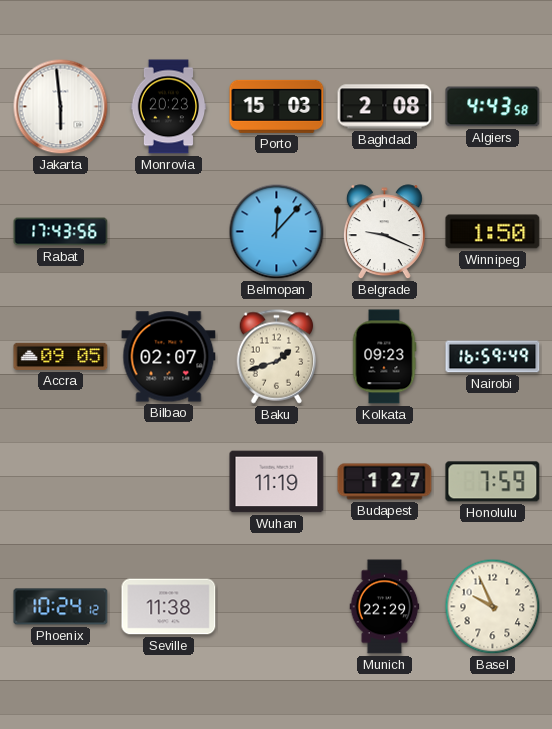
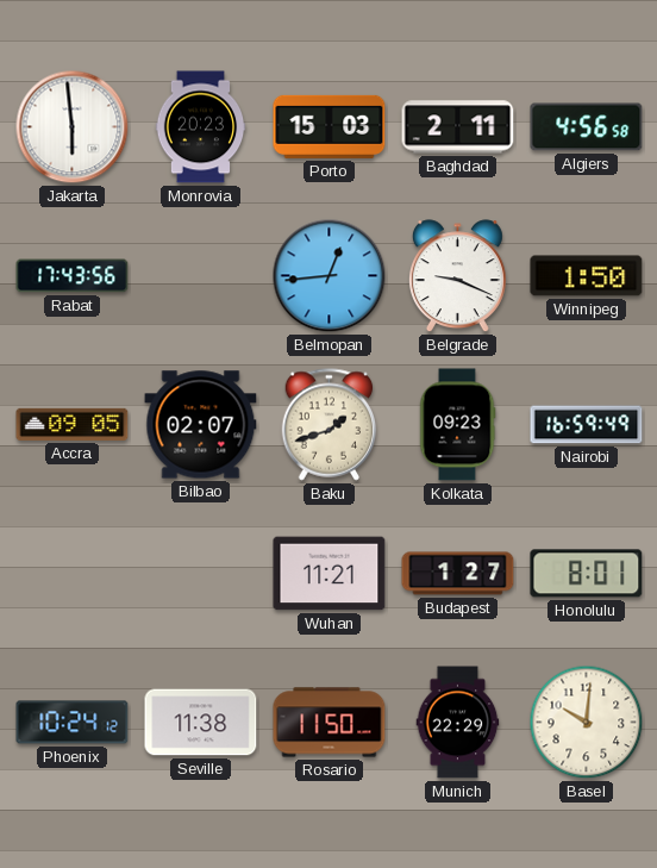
Baghdad: 2:08 -> 2:11
Algiers: 4:43 -> 4:56
Belmopan: 12:07 -> 12:44
Wuhan: 11:19 -> 11:21
Honolulu: 7:59 -> 8:01
Rosario: none -> 11:50
Basel: 9:56 -> 10:01
